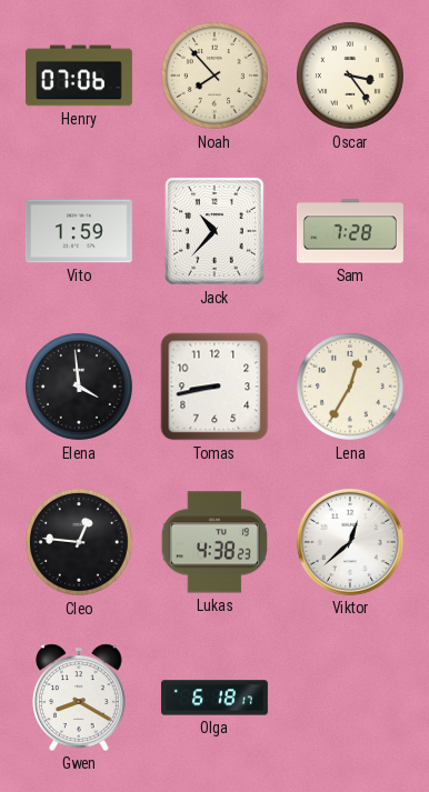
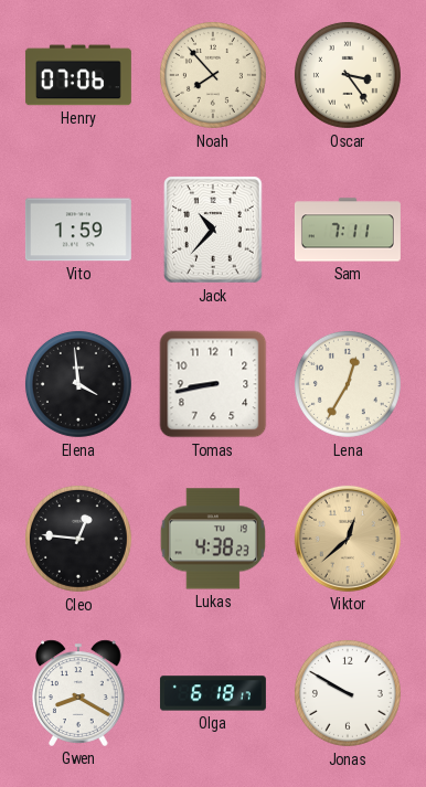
Sam: 7:28 -> 7:11
Viktor dial: white -> champagne
Jonas: none -> 9:50
